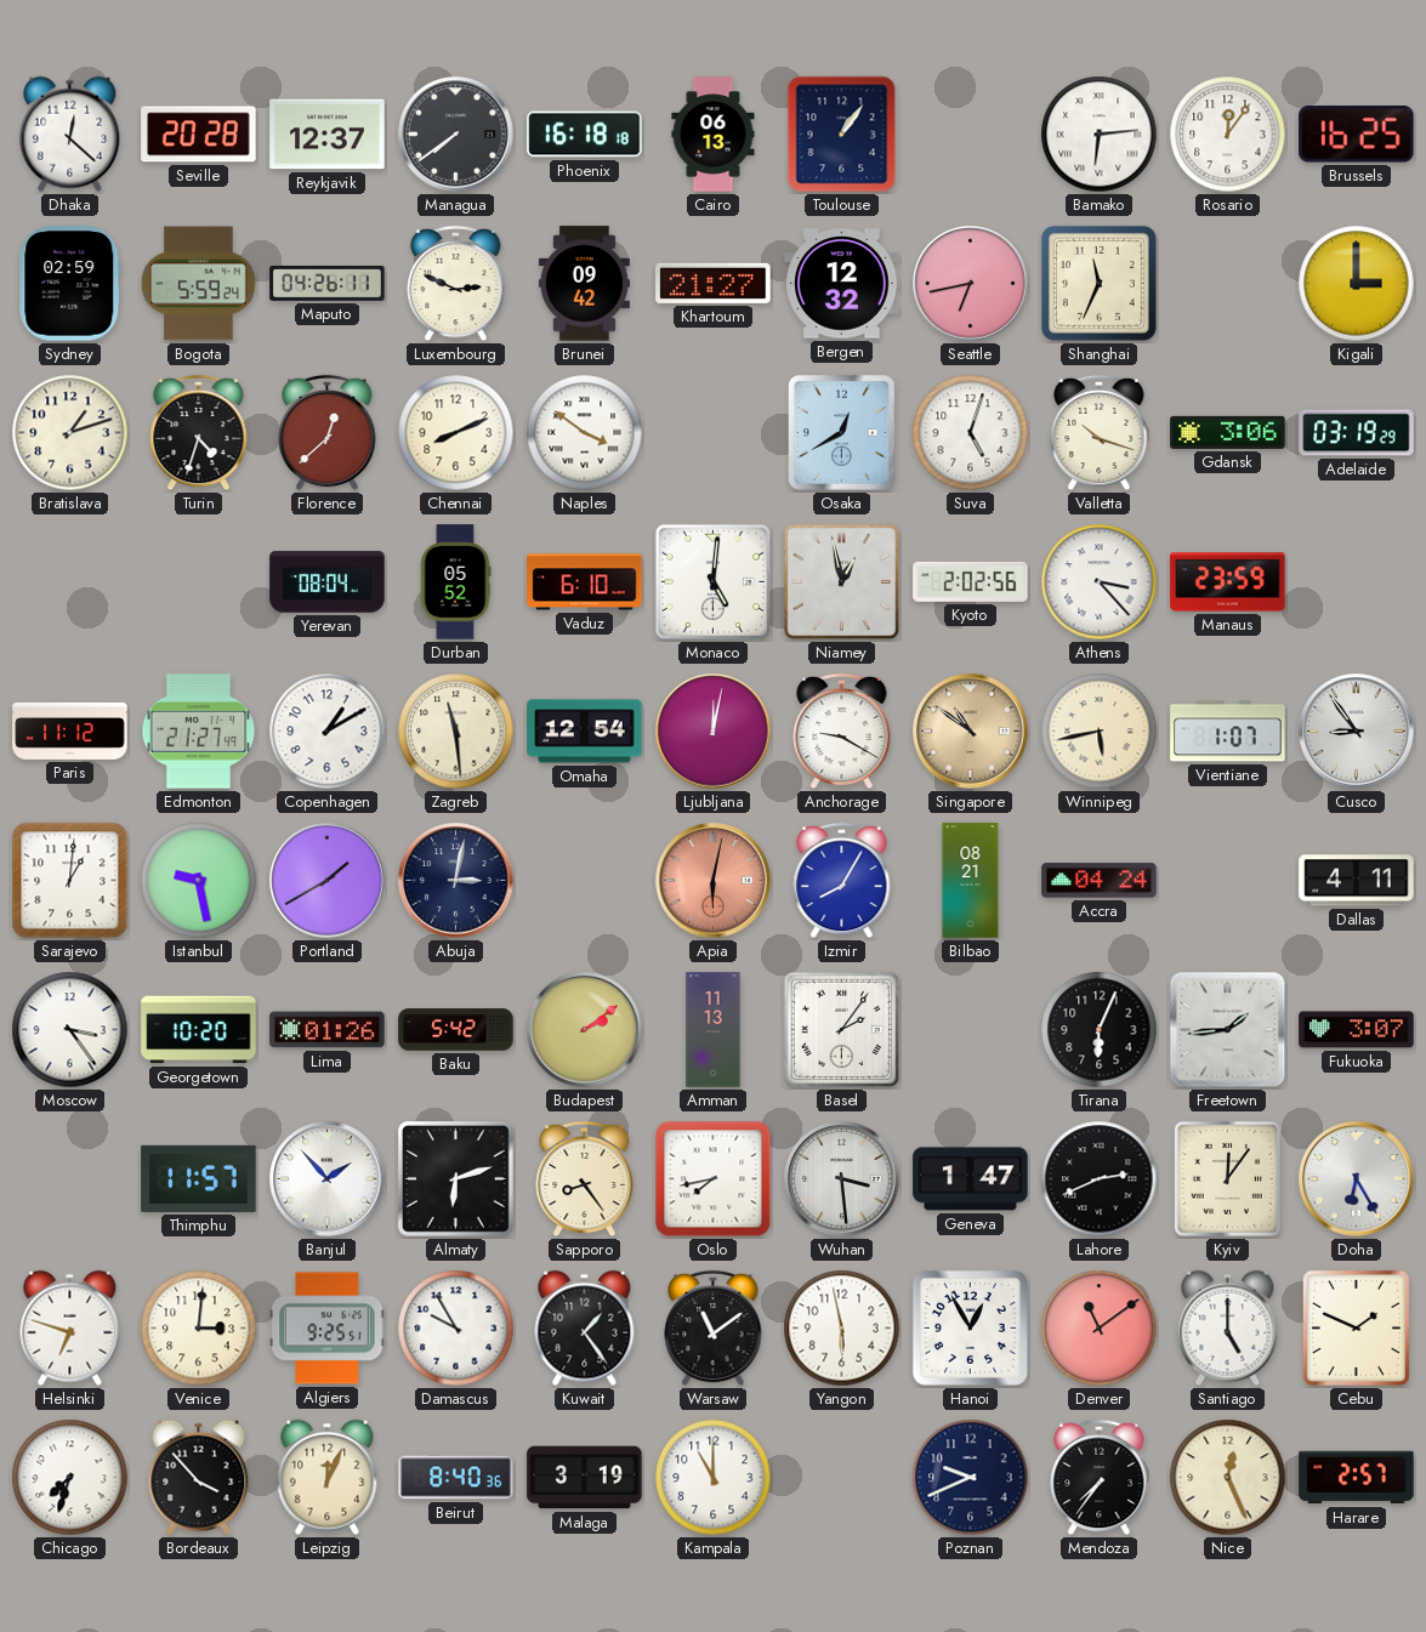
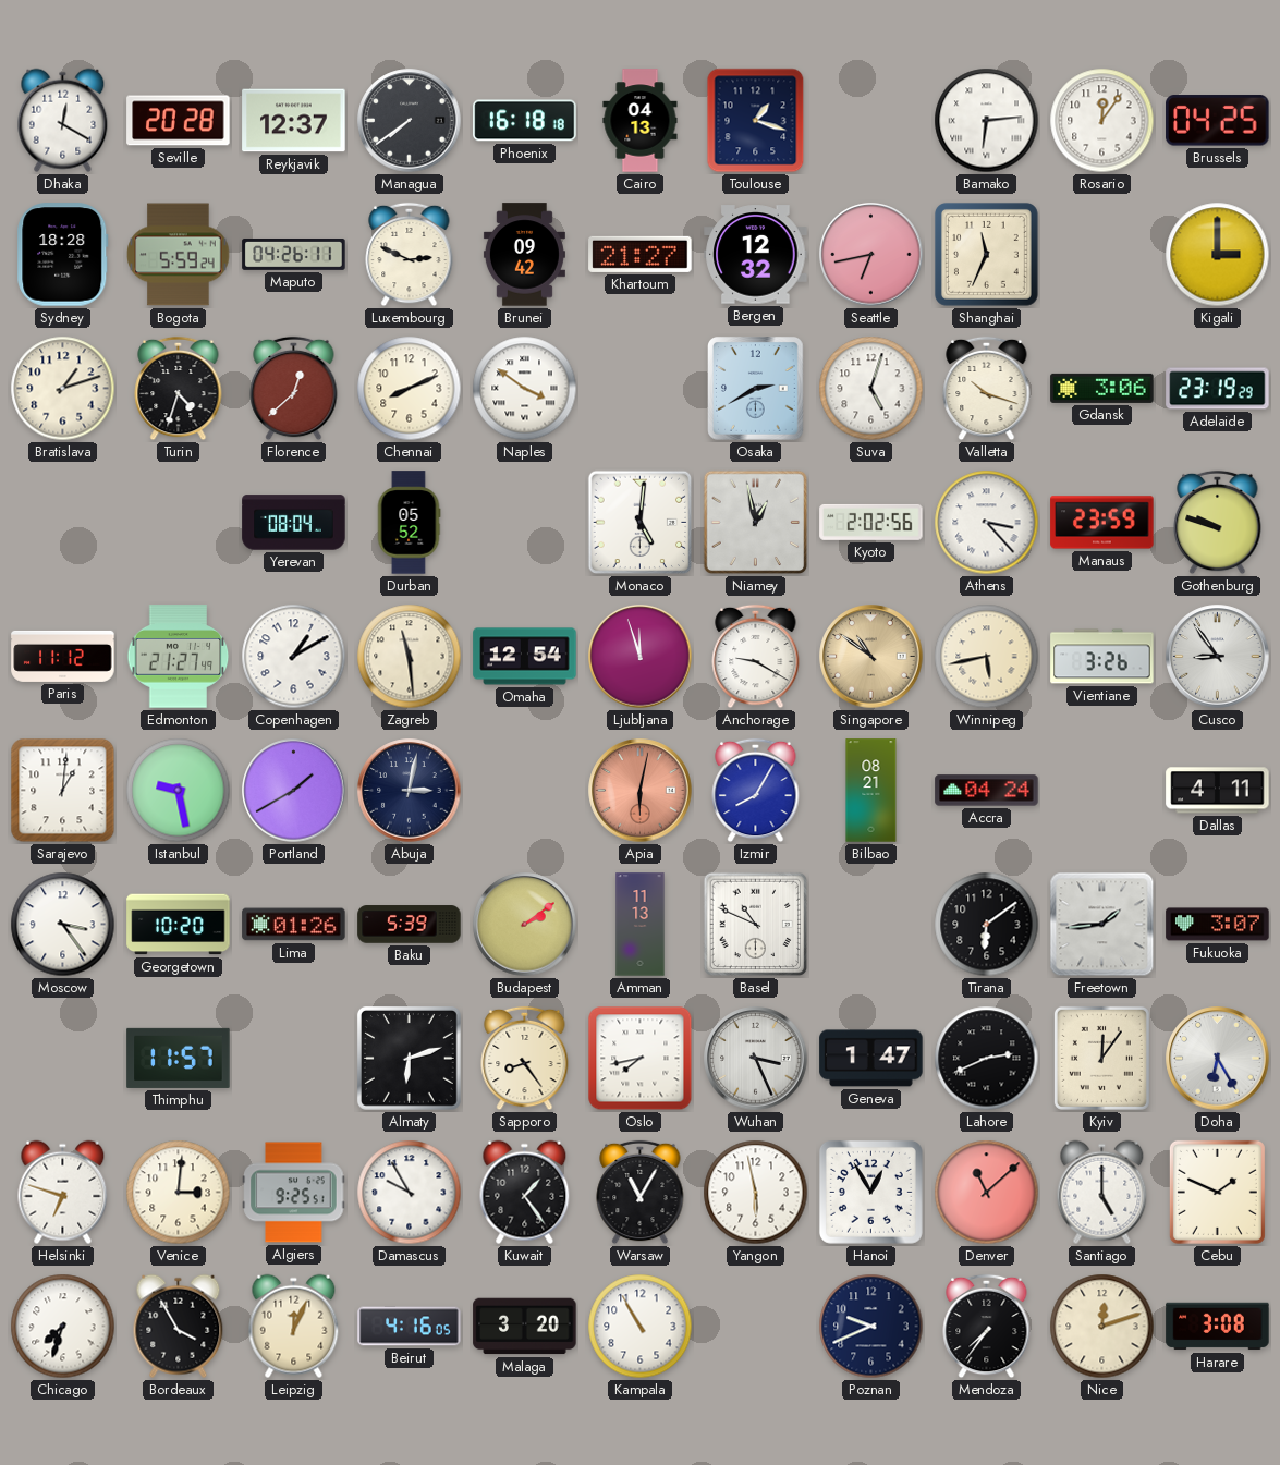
Dhaka: 12:22 -> 12:20
Cairo: 06:13 -> 04:13
Toulouse: 1:06 -> 1:18
Brussels: 16:25 -> 04:25
Sydney: 02:59 -> 18:28
Osaka: 12:40 -> 2:40
Adelaide: 03:19 -> 23:19
Vaduz: 6:10 -> none
Gothenburg: none -> 9:48
Ljubljana: 12:02 -> 11:57
Vientiane: 1:07 -> 3:26
Baku: 5:42 -> 5:39
Basel: 2:06 -> 10:49
Tirana: 6:04 -> 6:09
Banjul: 1:53 -> none
Wuhan: 3:29 -> 3:26
Warsaw: 11:09 -> 11:05
Denver: 11:09 -> 11:08
Bordeaux: 3:53 -> 3:55
Beirut: 8:40 -> 4:16
Malaga: 3:19 -> 3:20
Kampala: 11:00 -> 10:55
Nice: 12:26 -> 12:12
Harare: 2:57 -> 3:08
